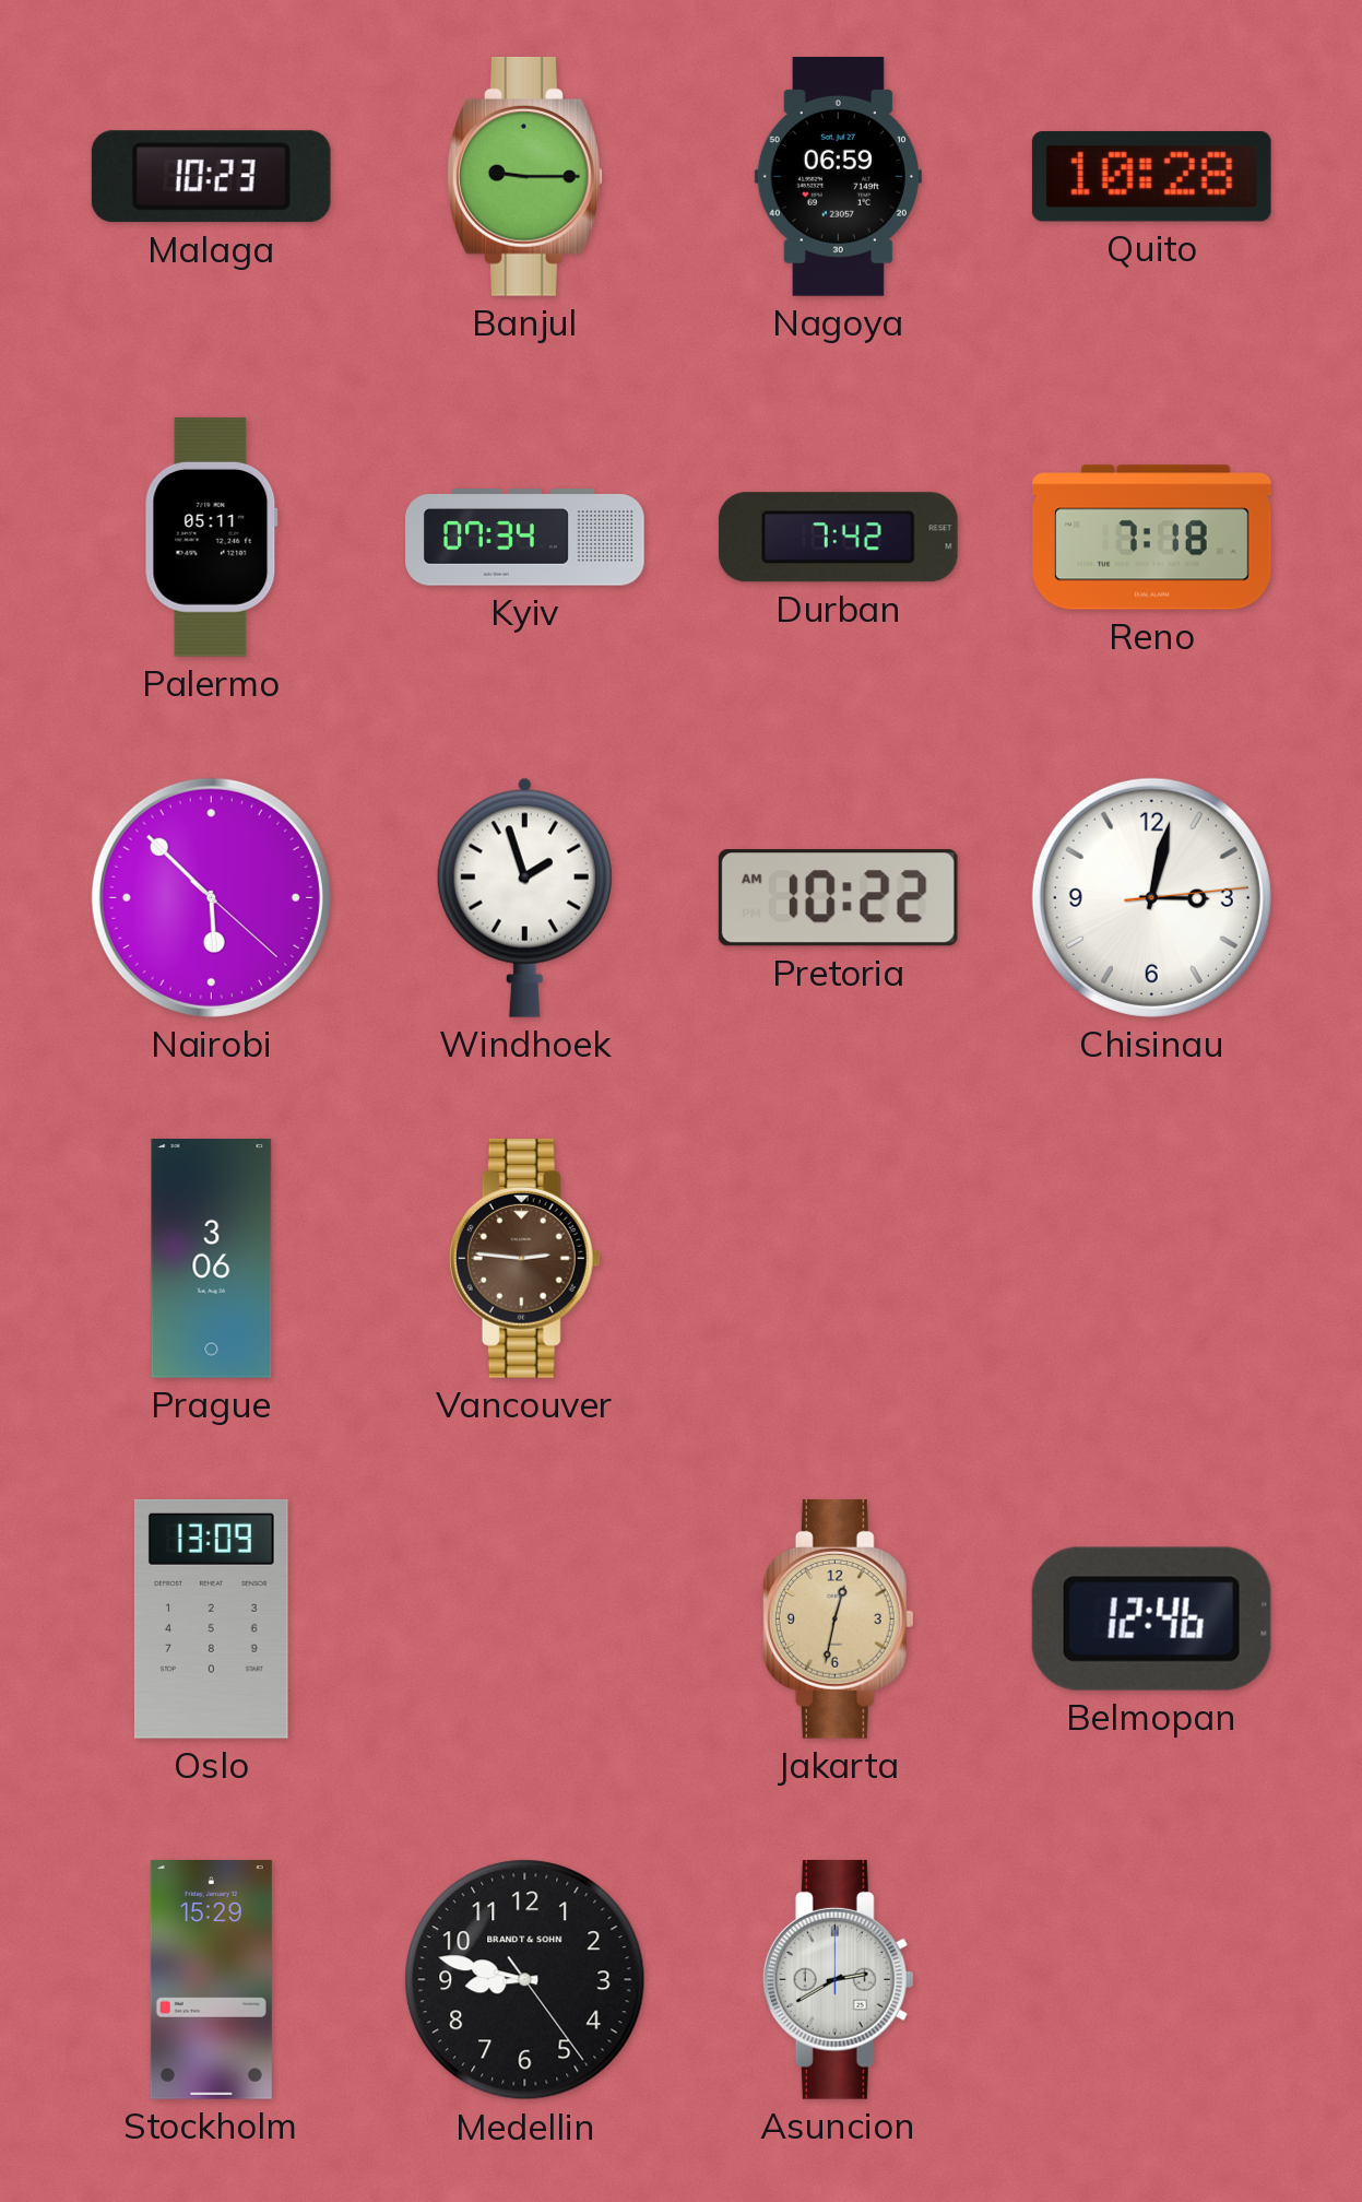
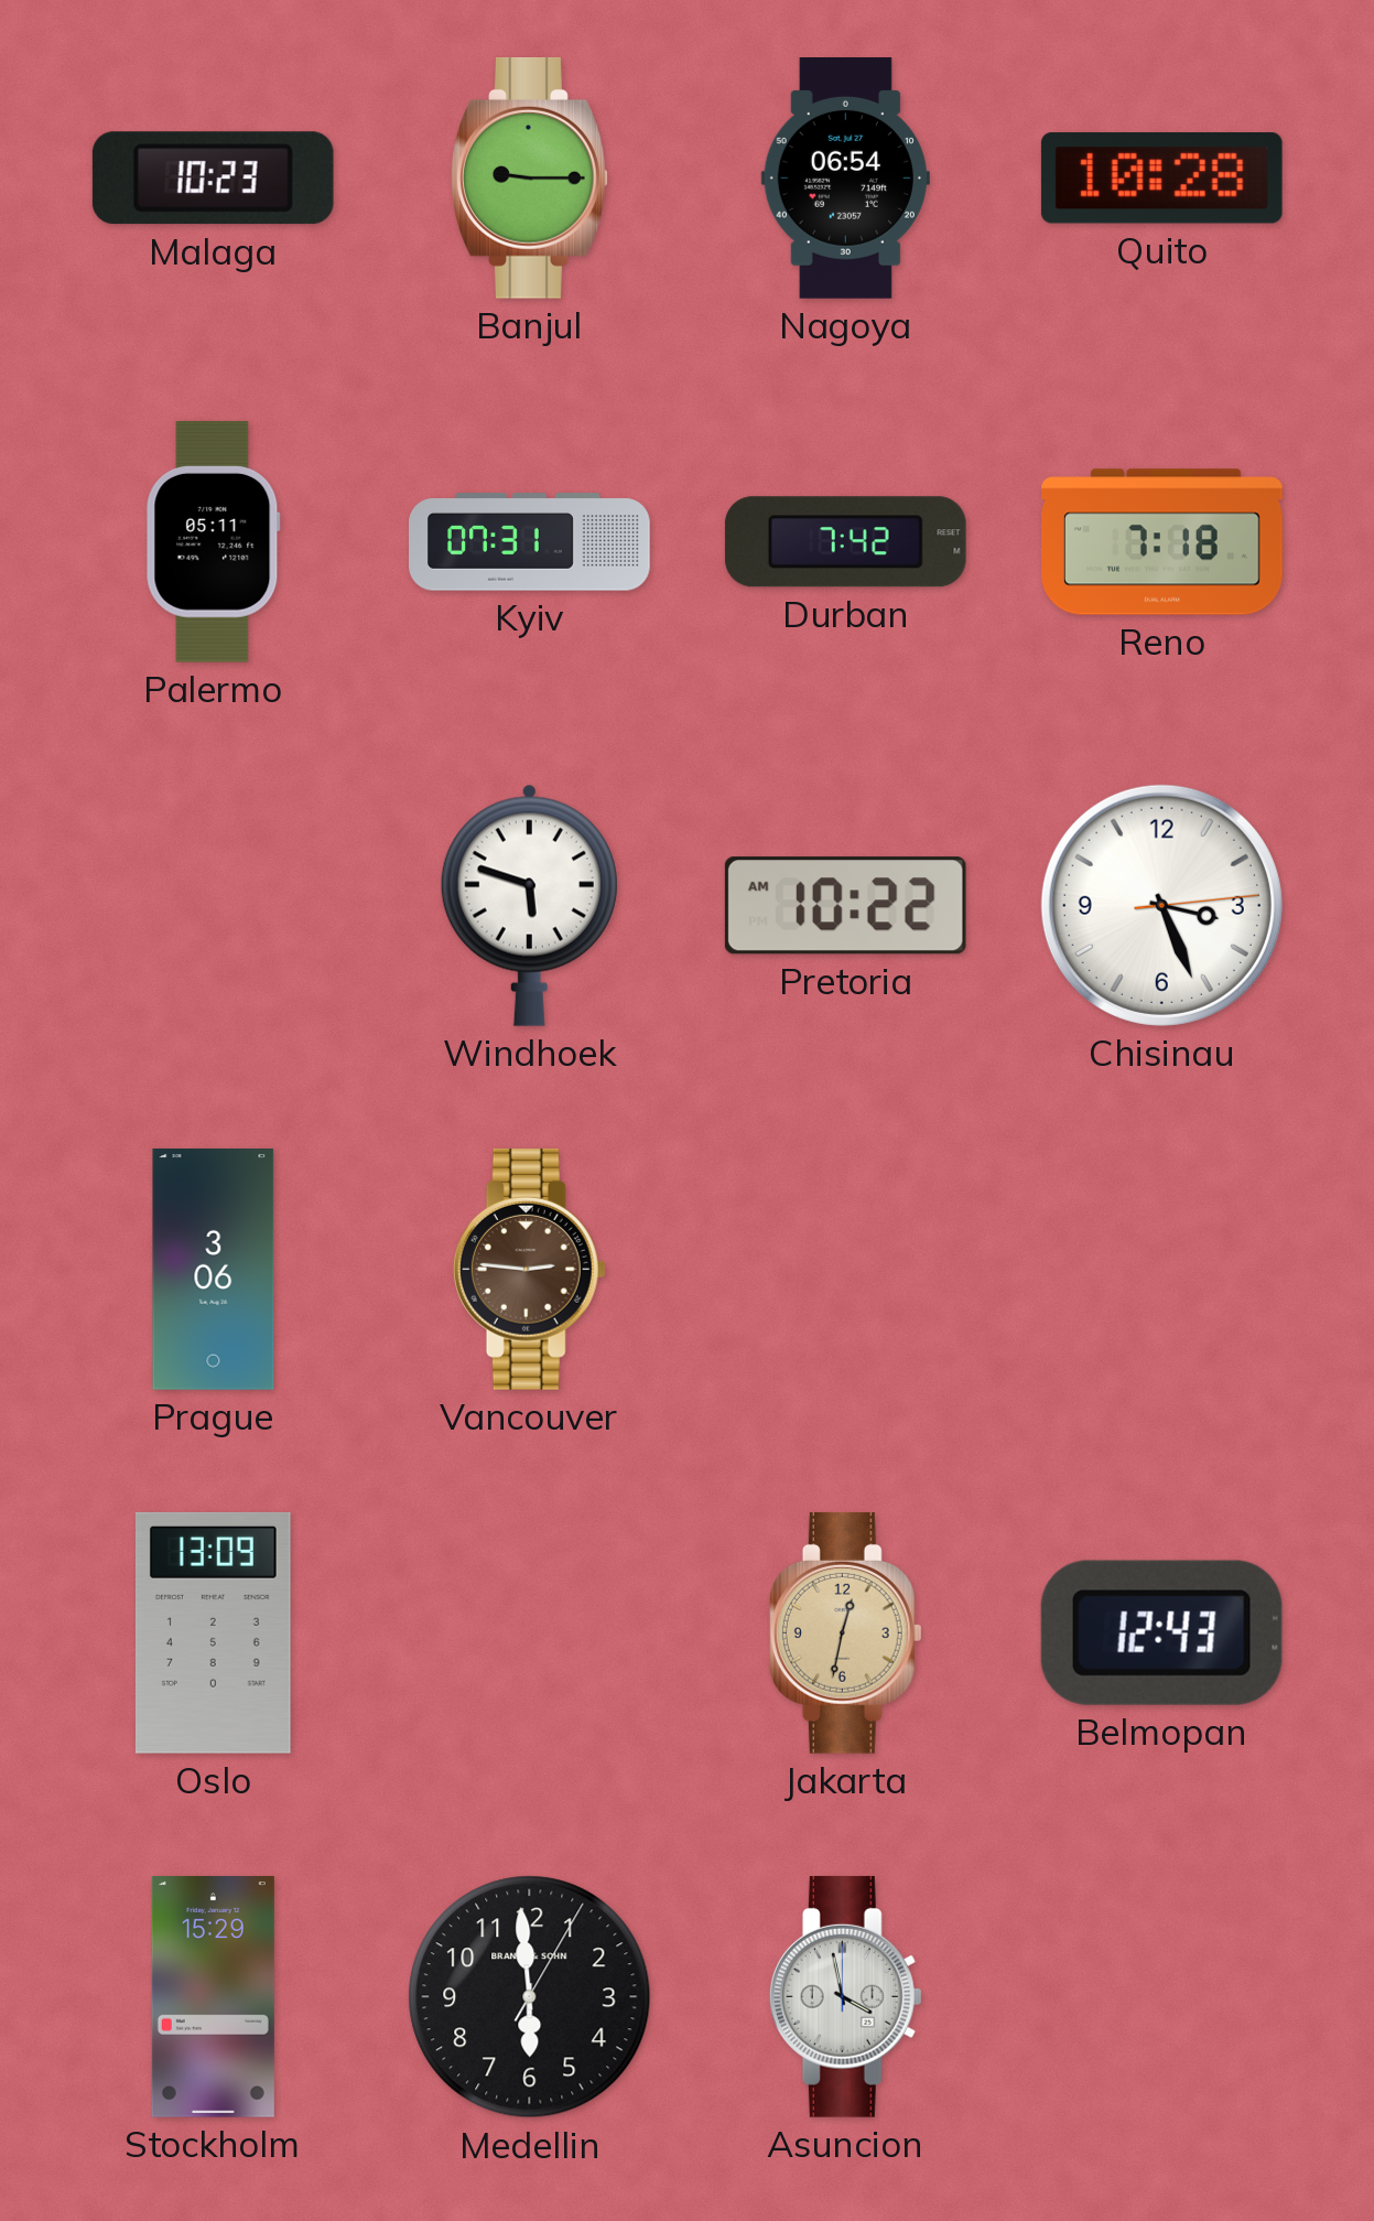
Nagoya: 06:59 -> 06:54
Kyiv: 07:34 -> 07:31
Nairobi: 5:52 -> none
Windhoek: 1:57 -> 5:48
Chisinau: 3:02 -> 3:26
Belmopan: 12:46 -> 12:43
Medellin: 8:47 -> 5:59
Asuncion: 2:40 -> 3:58
